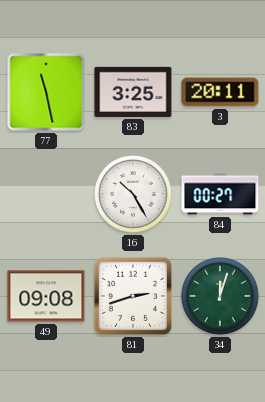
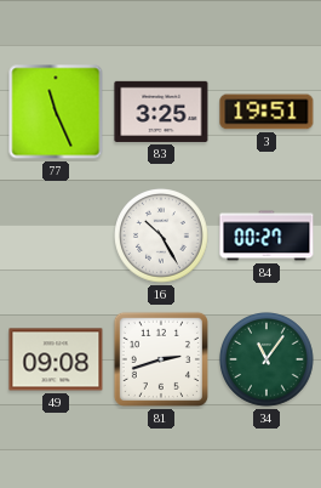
77: 11:28 -> 11:26
3: 20:11 -> 19:51
34: 12:03 -> 11:06
